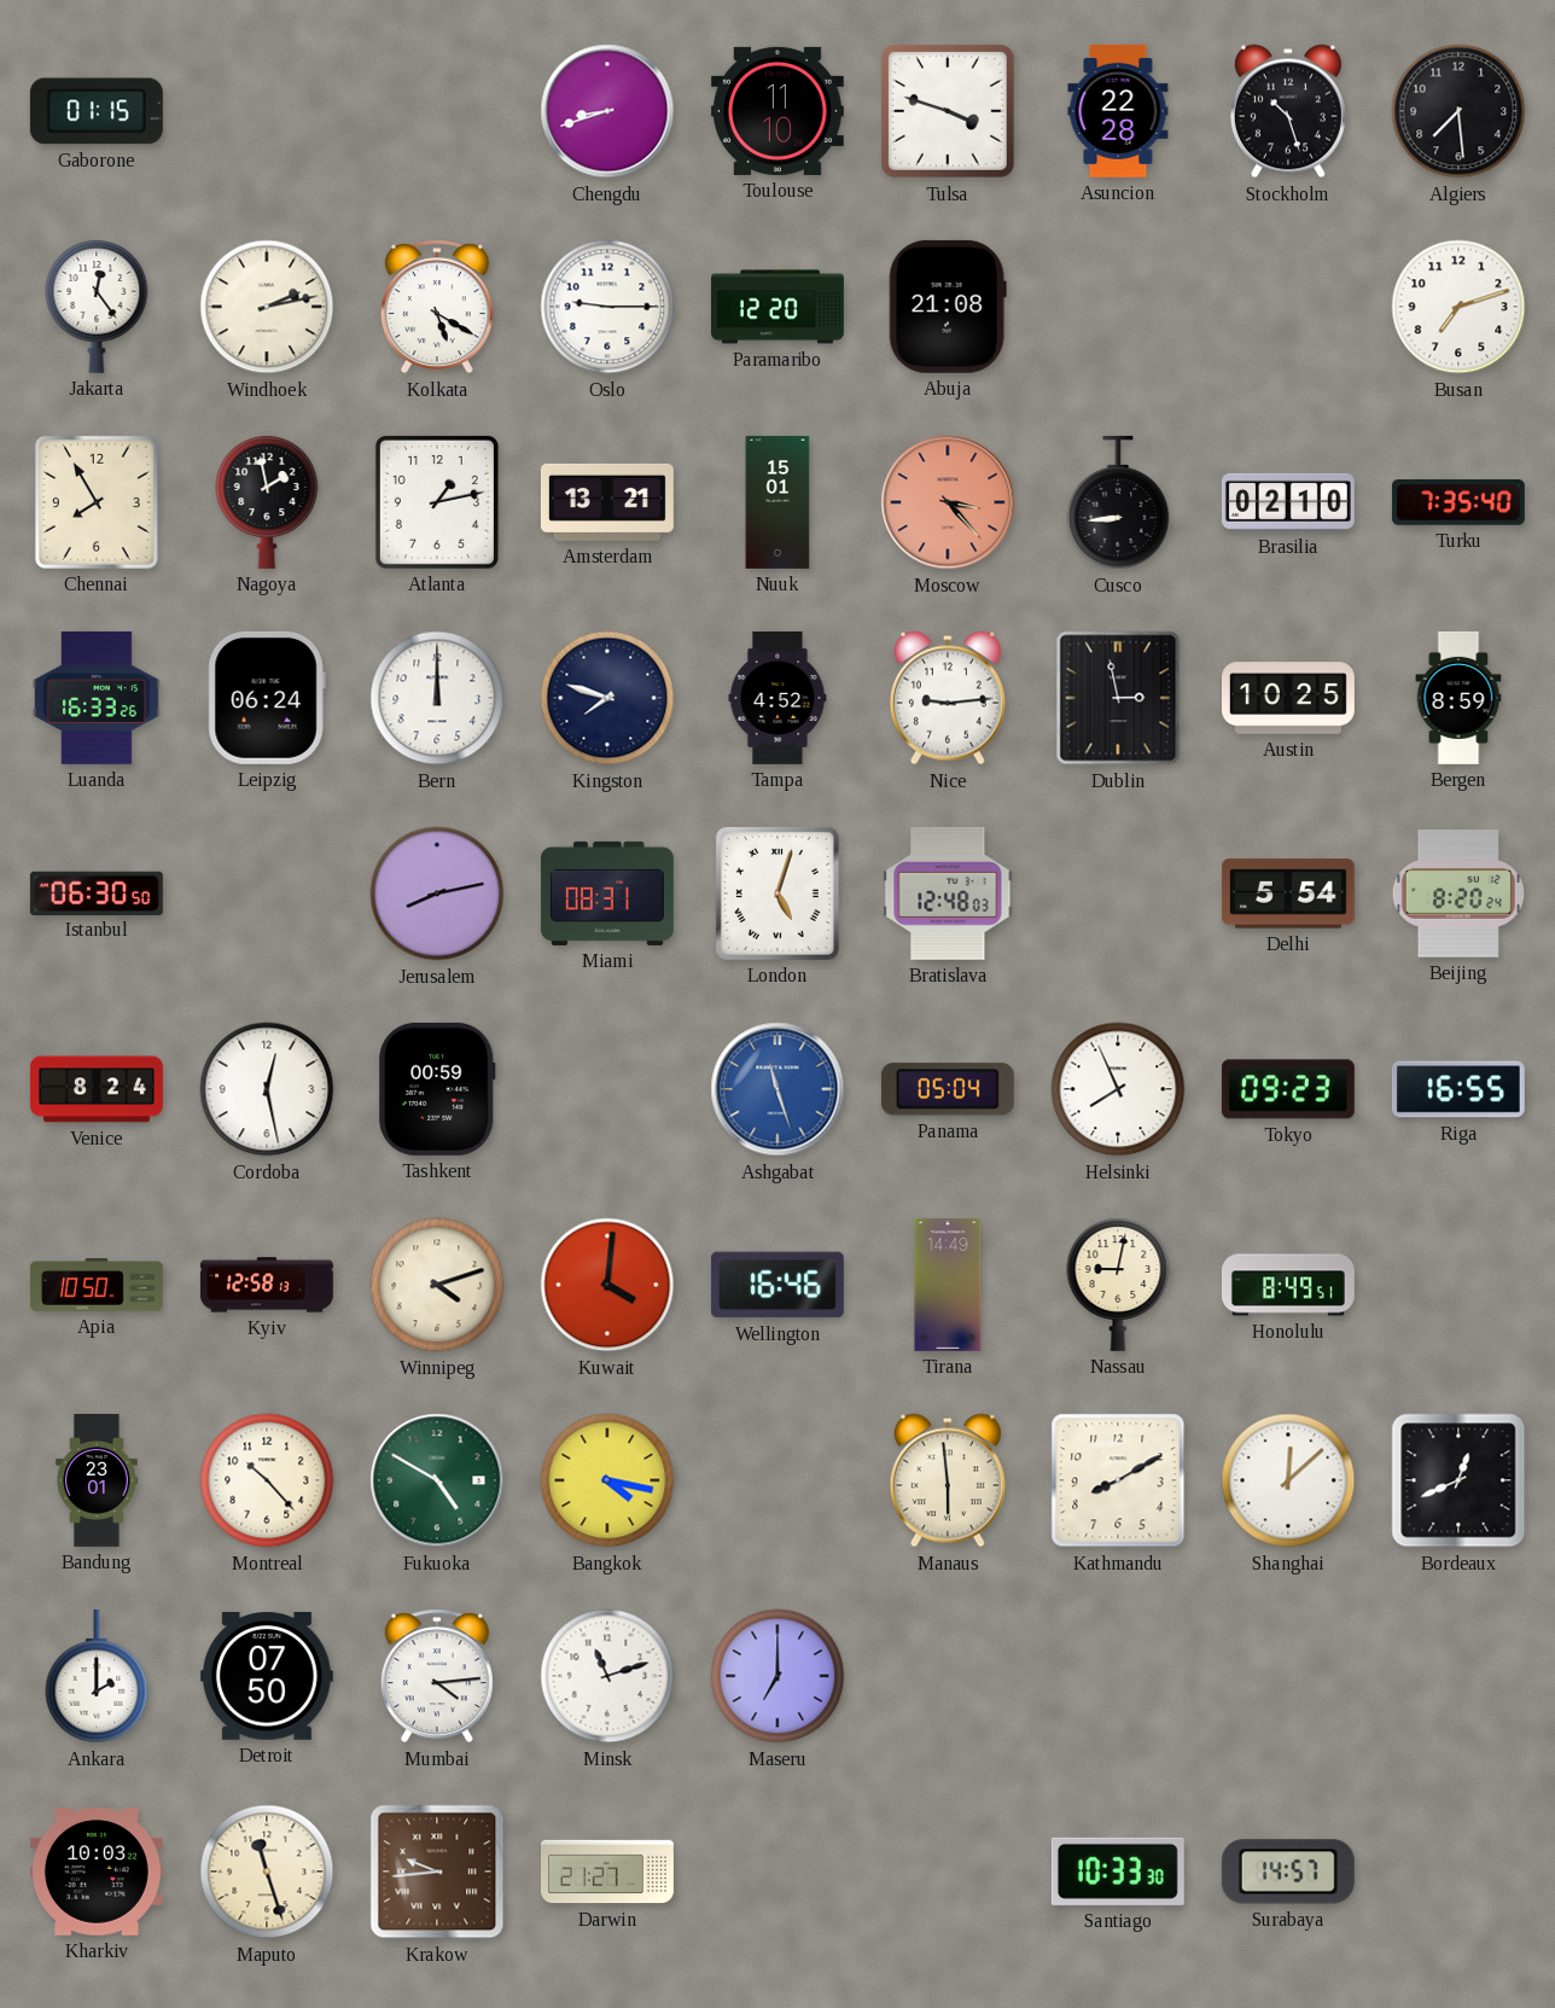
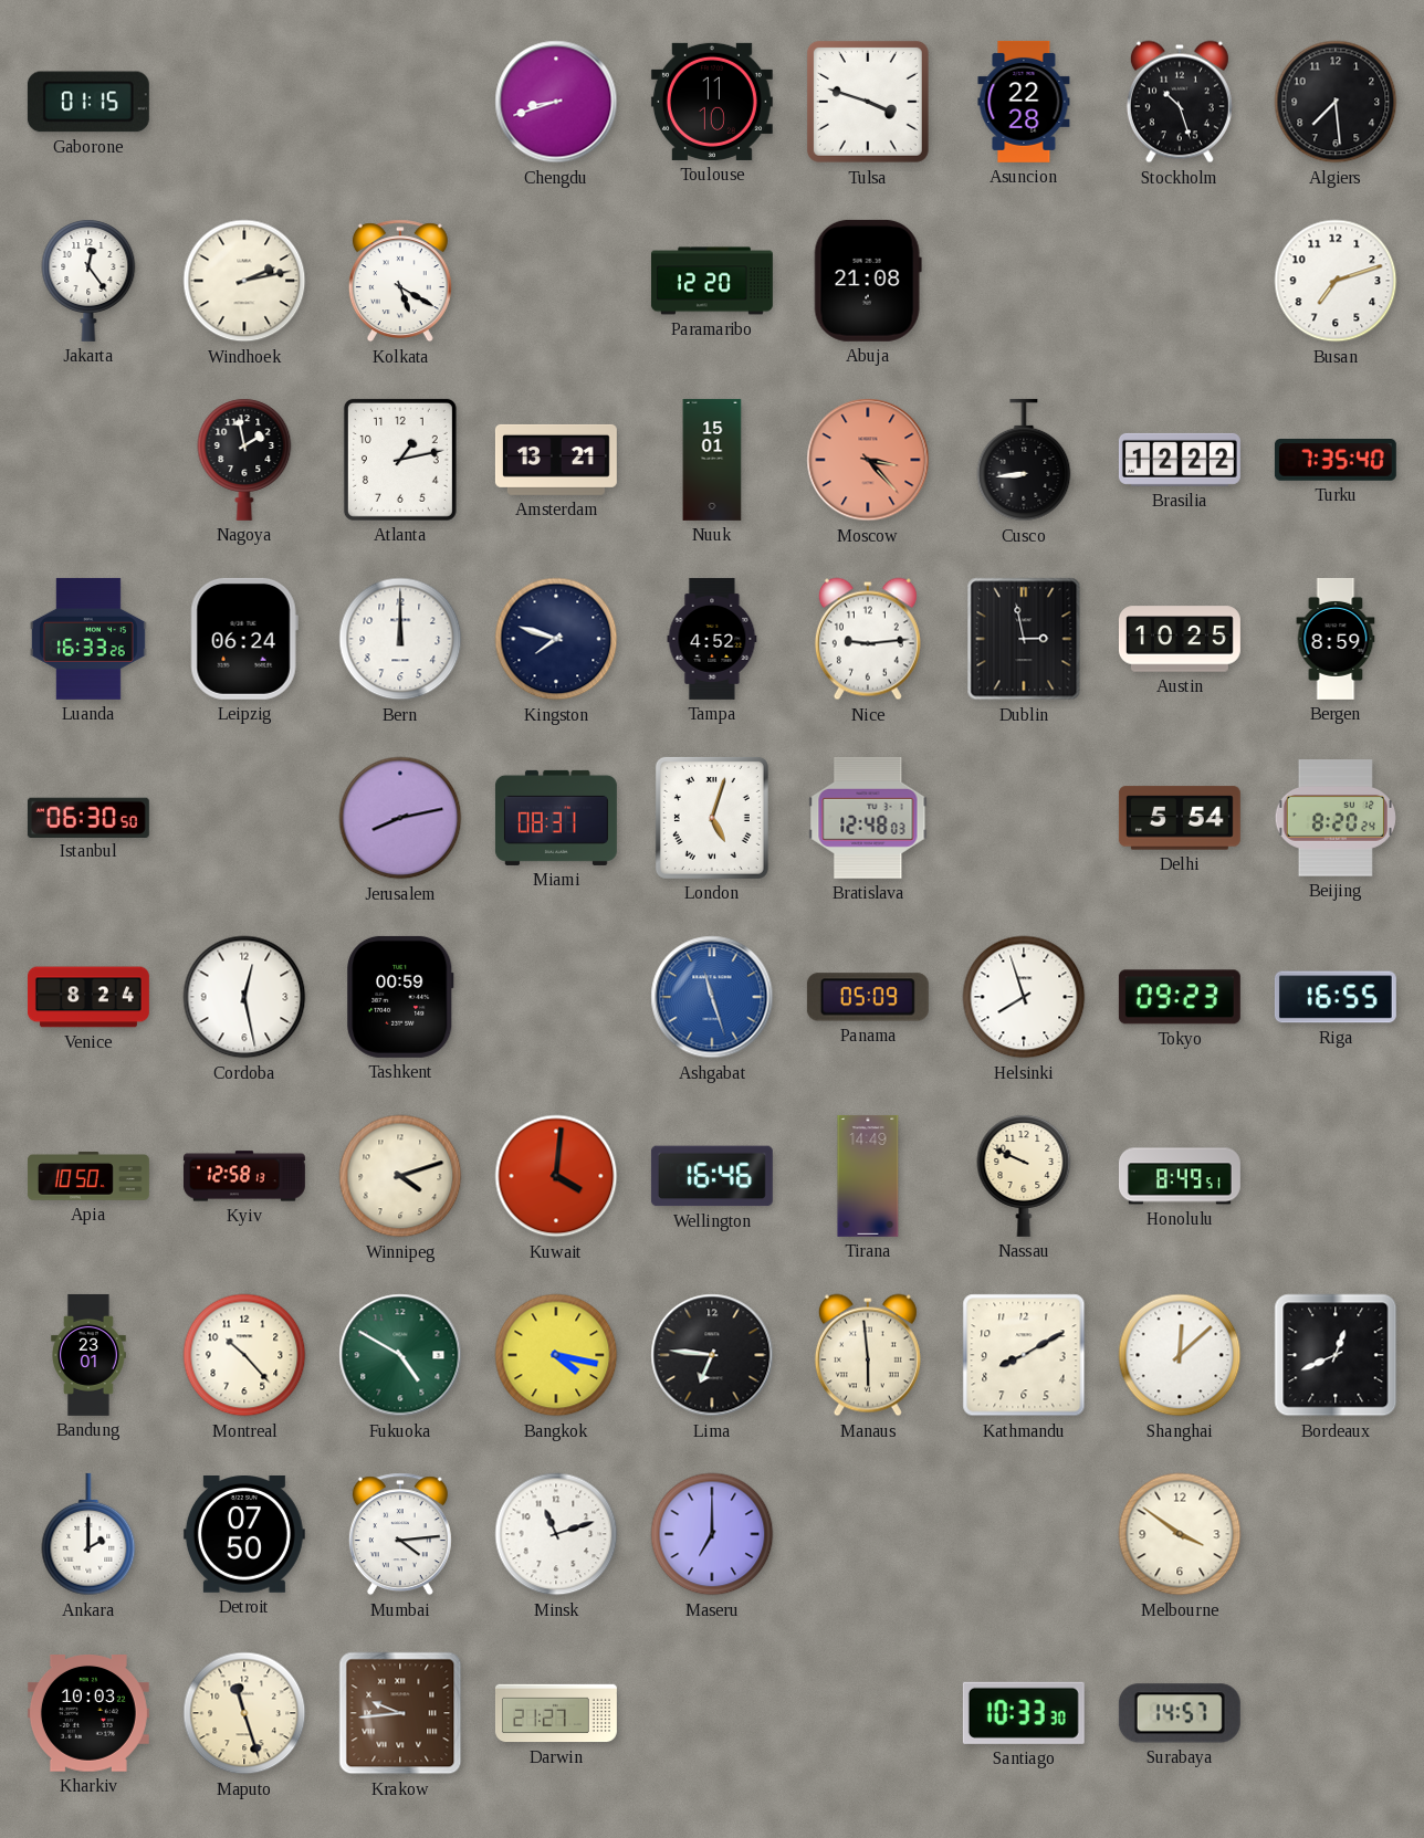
Oslo: 9:15 -> none
Chennai: 7:55 -> none
Brasilia: 02:10 -> 12:22
Panama: 05:04 -> 05:09
Helsinki: 7:56 -> 7:57
Nassau: 9:02 -> 9:49
Lima: none -> 6:46
Melbourne: none -> 3:51
